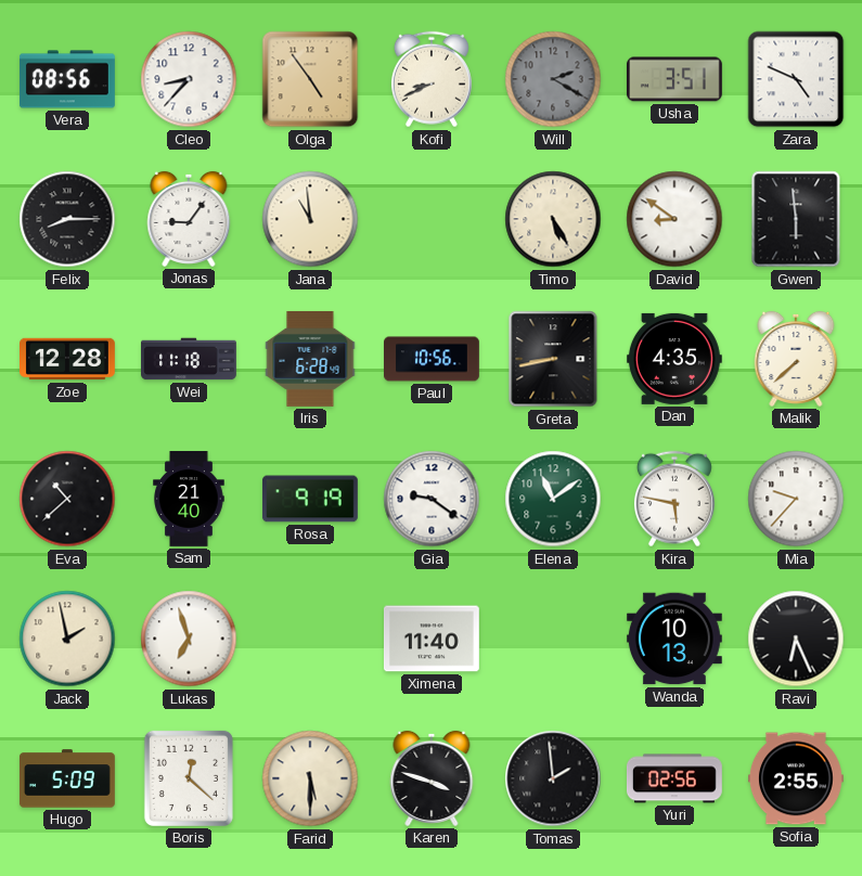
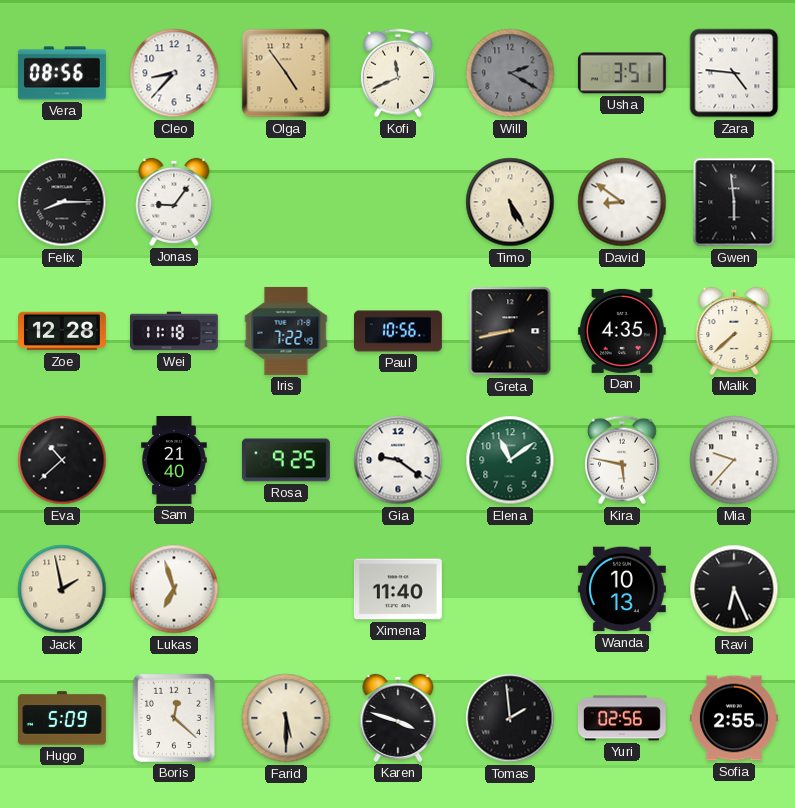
Kofi: 8:41 -> 11:41
Zara: 4:49 -> 4:46
Jana: 10:59 -> none
Iris: 6:28 -> 7:22
Rosa: 9:19 -> 9:25
